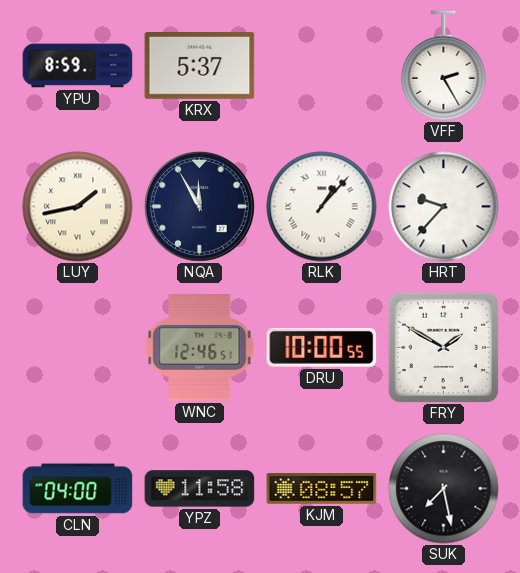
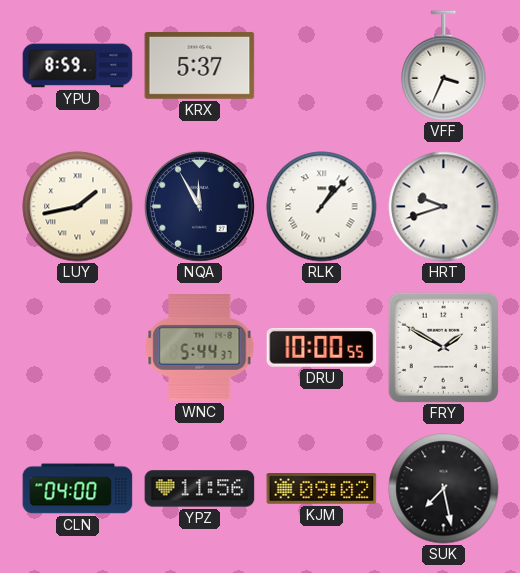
VFF: 2:25 -> 3:34
HRT: 9:37 -> 9:42
WNC: 12:46 -> 5:44
YPZ: 11:58 -> 11:56
KJM: 08:57 -> 09:02
